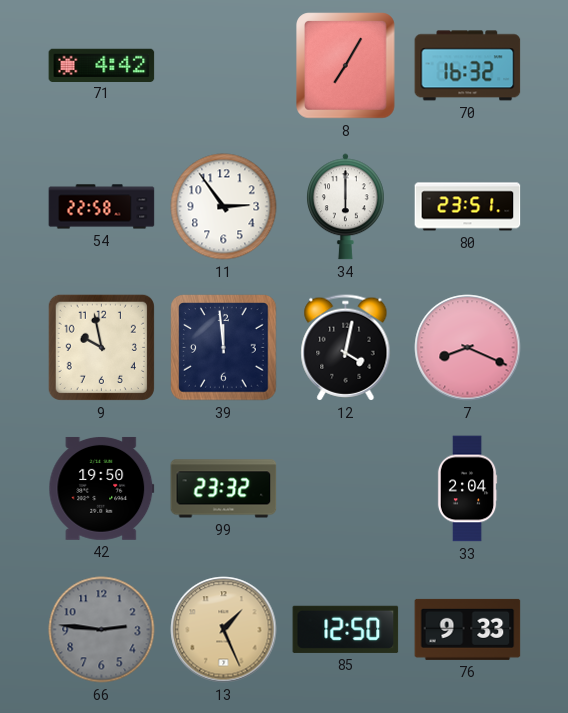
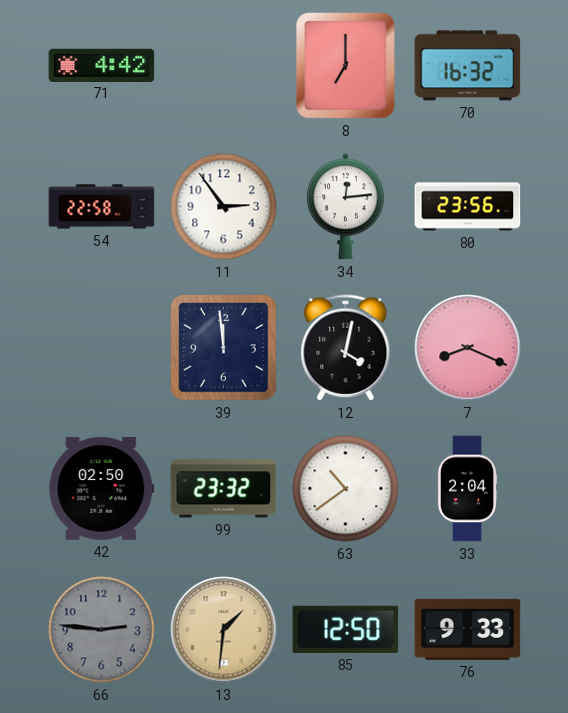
8: 7:05 -> 7:00
34: 6:00 -> 12:14
80: 23:51 -> 23:56
9: 9:58 -> none
42: 19:50 -> 02:50
63: none -> 10:39
13: 1:26 -> 1:31
